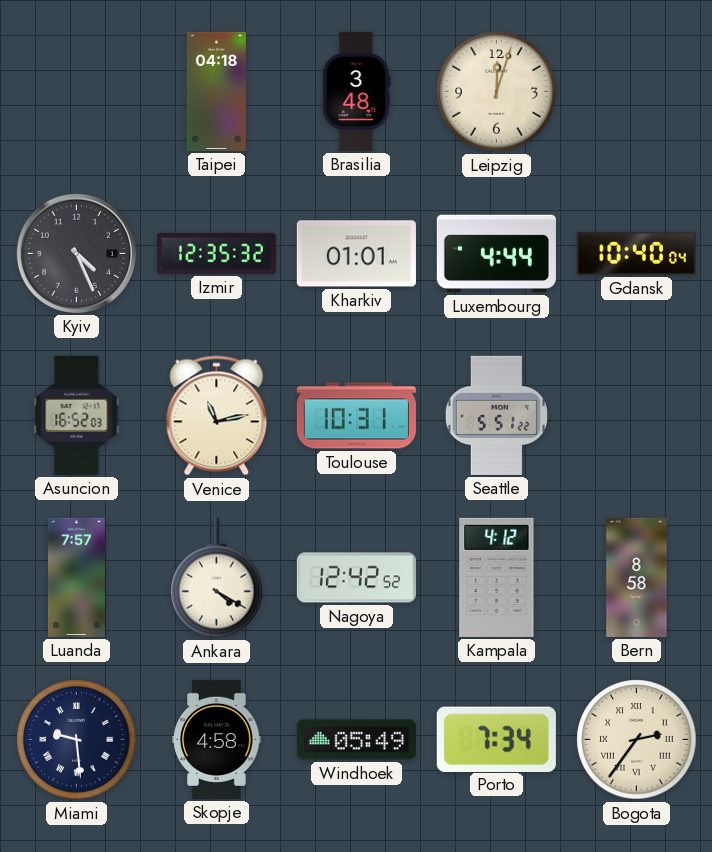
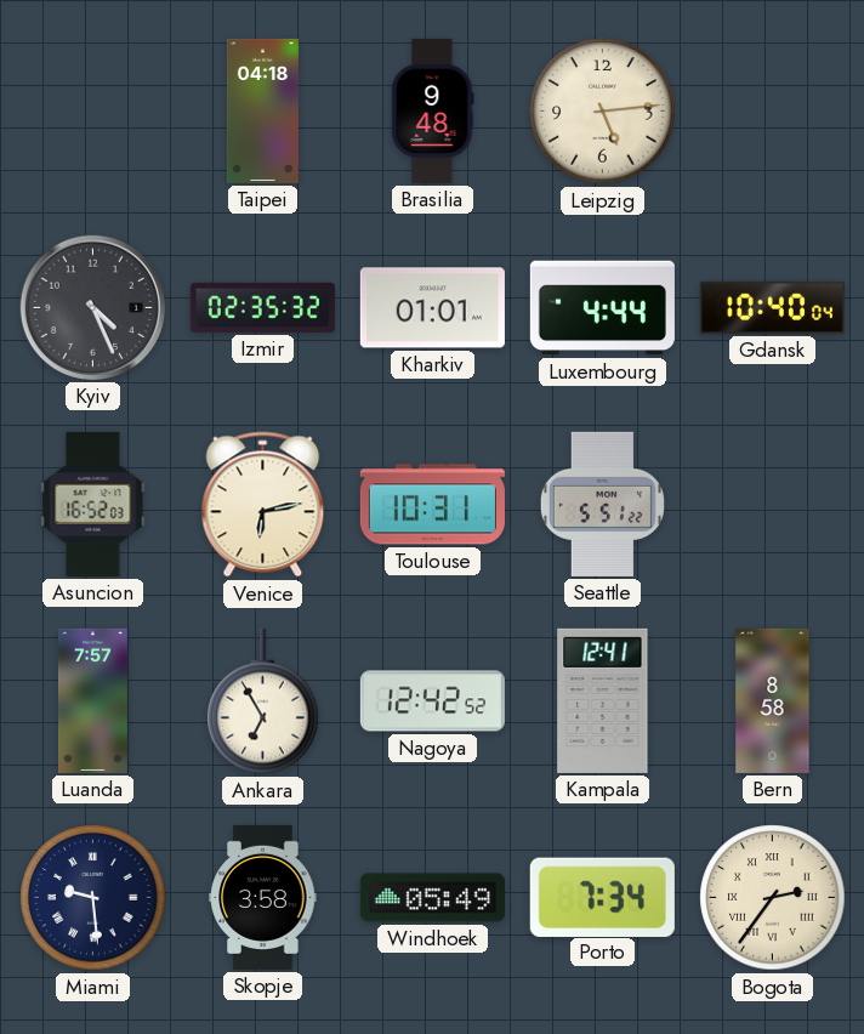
Brasilia: 3:48 -> 9:48
Leipzig: 12:03 -> 5:14
Izmir: 12:35 -> 02:35
Venice: 11:13 -> 6:13
Ankara: 4:20 -> 6:55
Kampala: 4:12 -> 12:41
Skopje: 4:58 -> 3:58
